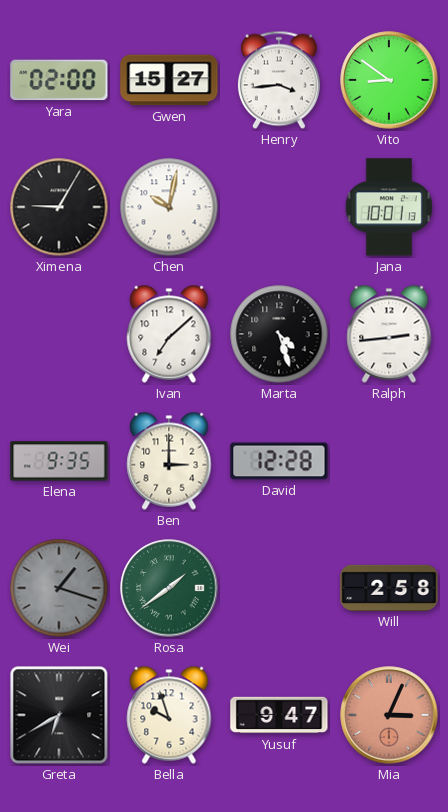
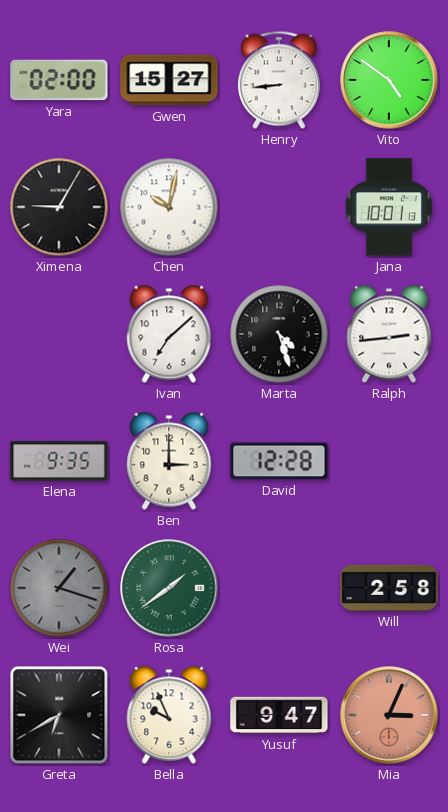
Henry: 3:44 -> 8:44
Vito: 8:51 -> 4:51
Bella: 9:57 -> 9:56
